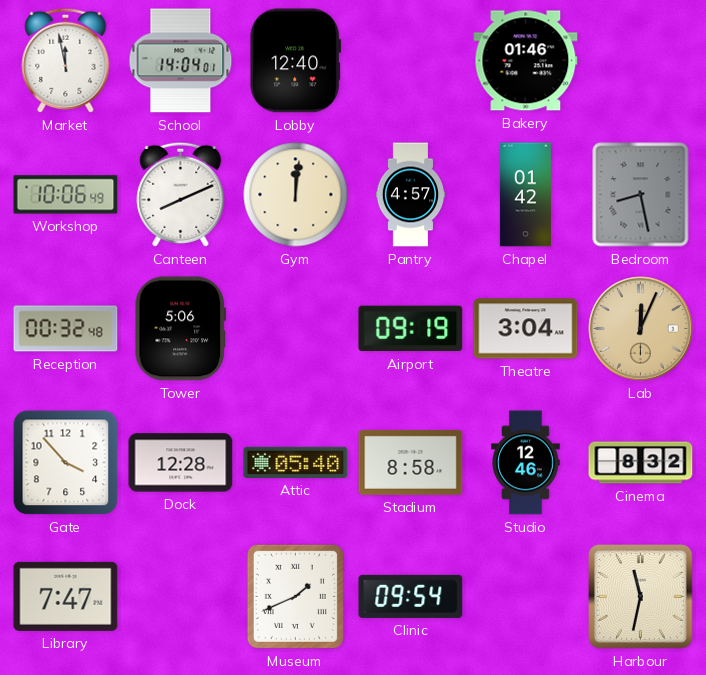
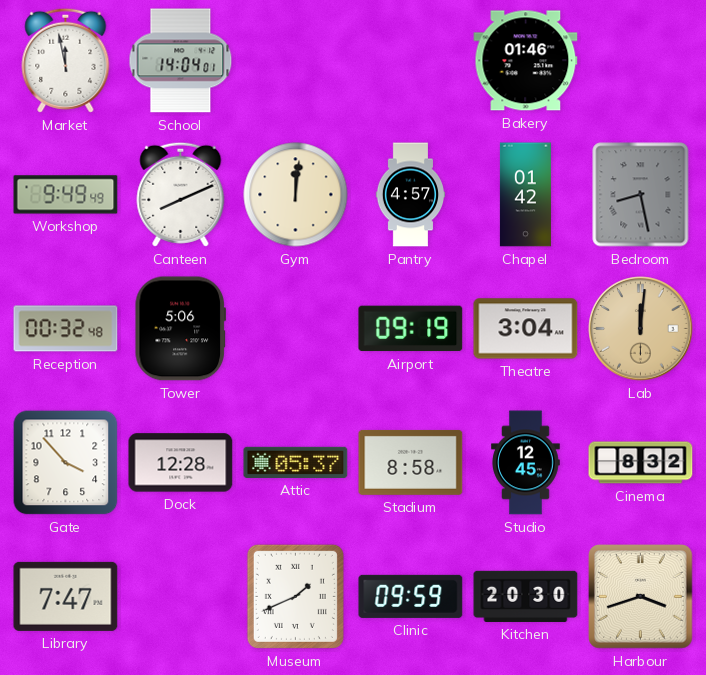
Lobby: 12:40 -> none
Workshop: 10:06 -> 9:49
Lab: 12:04 -> 12:01
Attic: 05:40 -> 05:37
Studio: 12:46 -> 12:45
Clinic: 09:54 -> 09:59
Kitchen: none -> 20:30
Harbour: 11:32 -> 3:42
